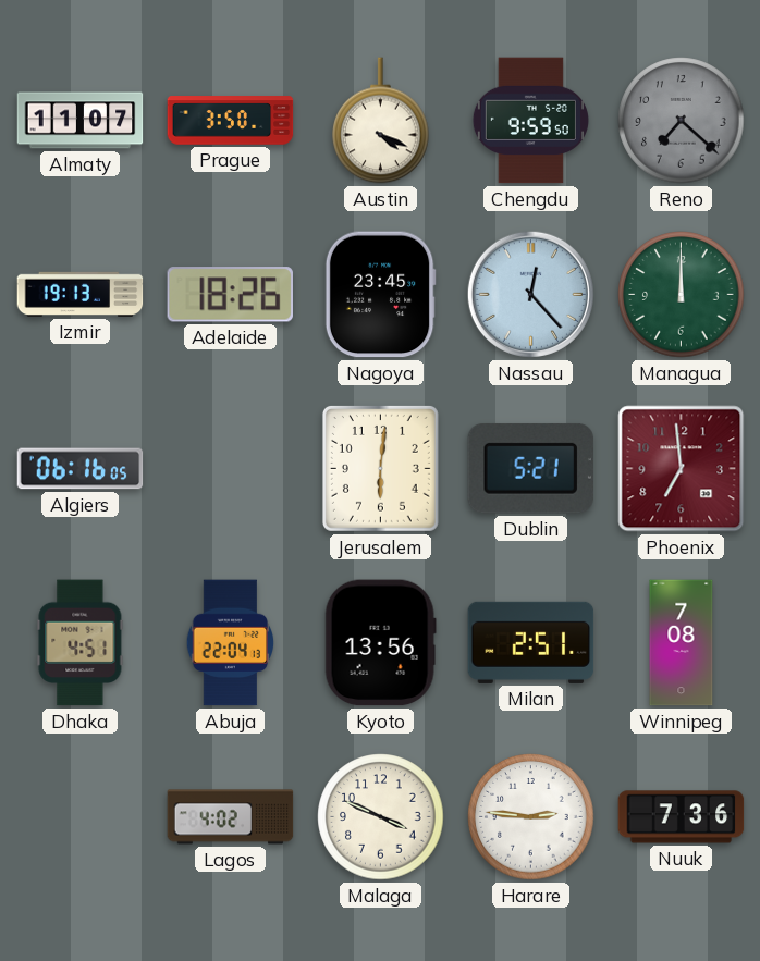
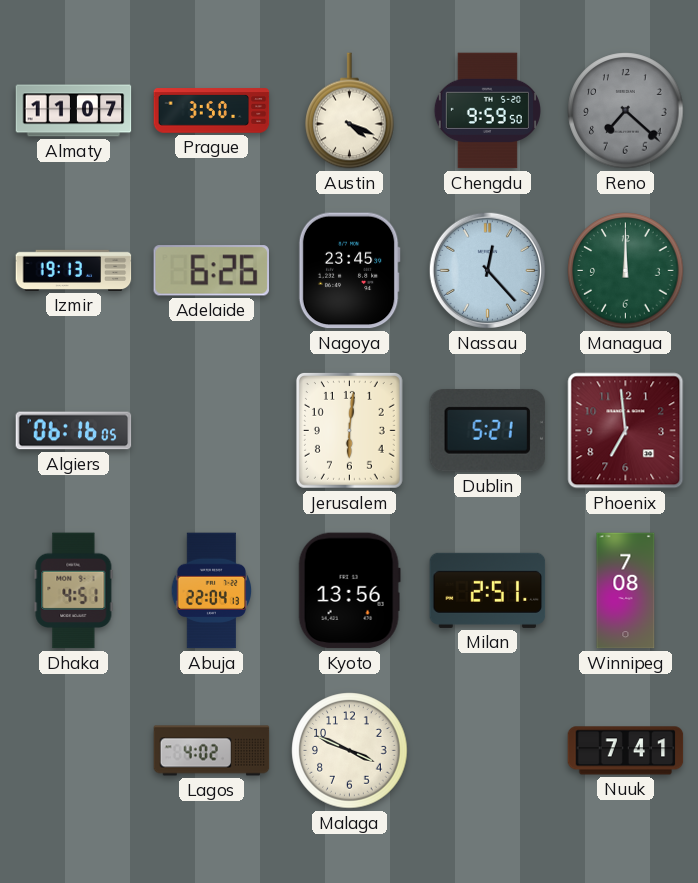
Adelaide: 18:26 -> 6:26
Harare: 2:46 -> none
Nuuk: 7:36 -> 7:41
